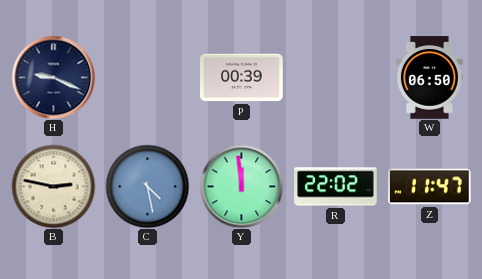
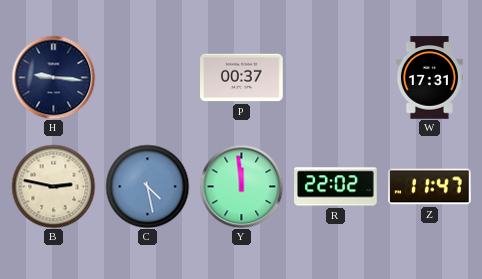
H: 9:19 -> 9:16
P: 00:39 -> 00:37
W: 06:50 -> 17:31
